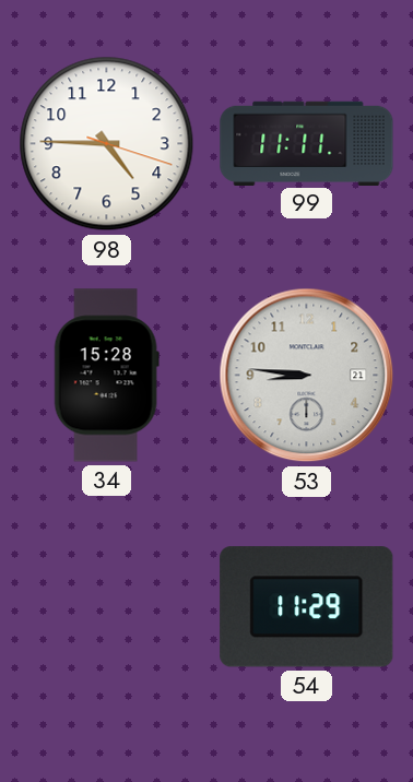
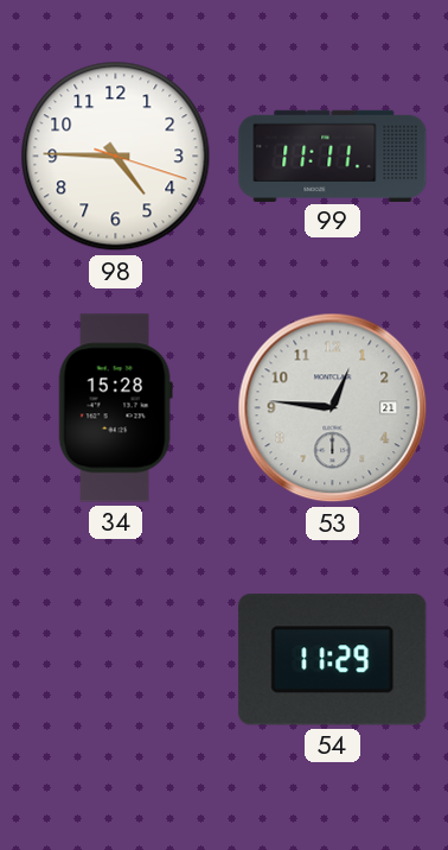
53: 8:46 -> 12:46
